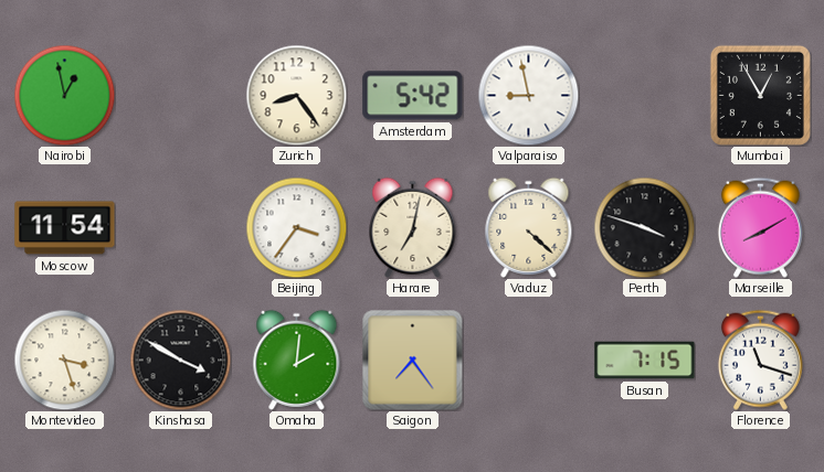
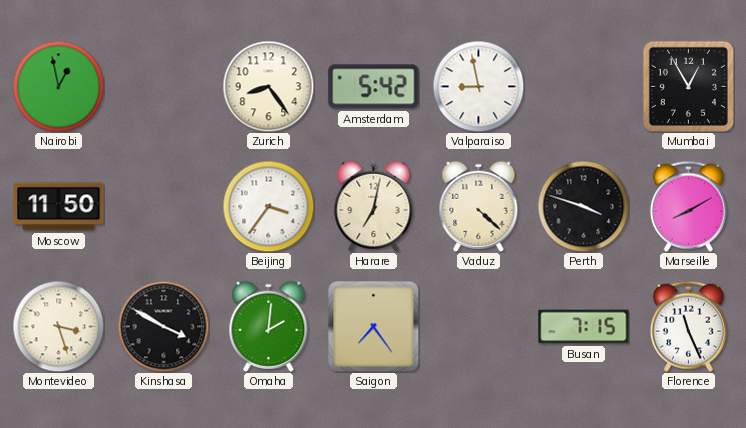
Moscow: 11:54 -> 11:50
Florence: 11:18 -> 11:26
